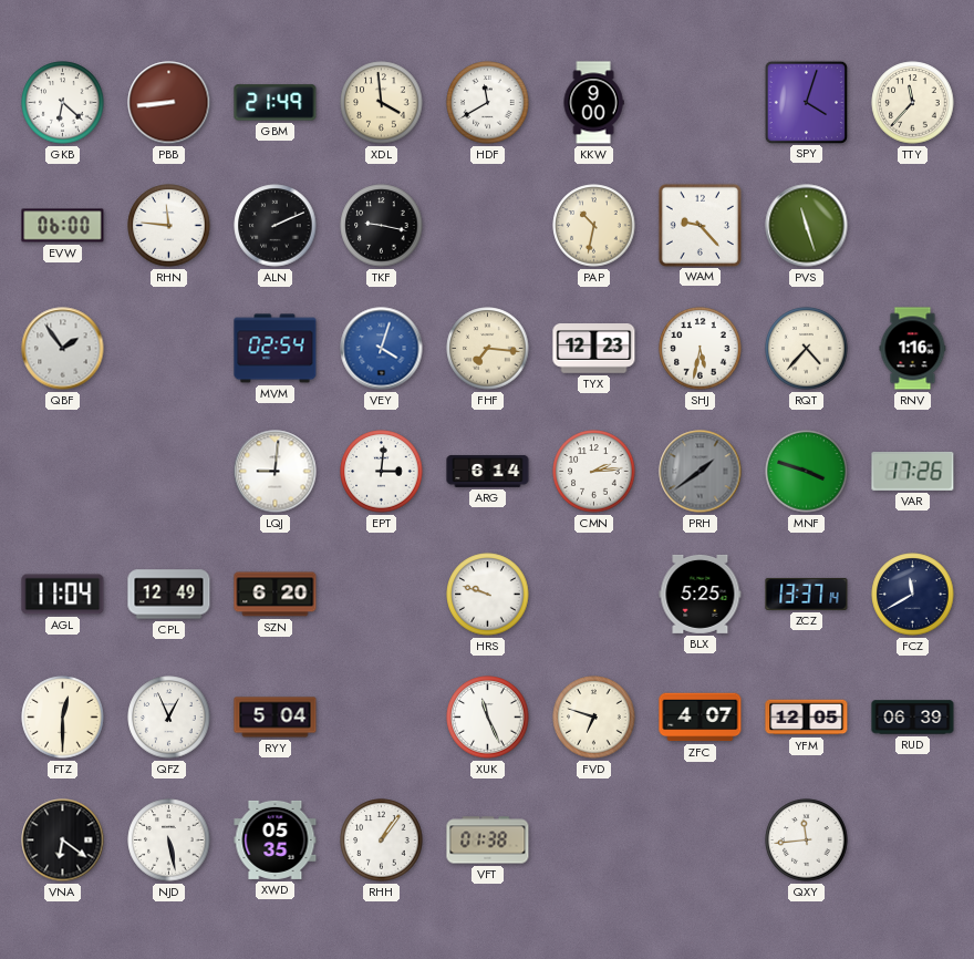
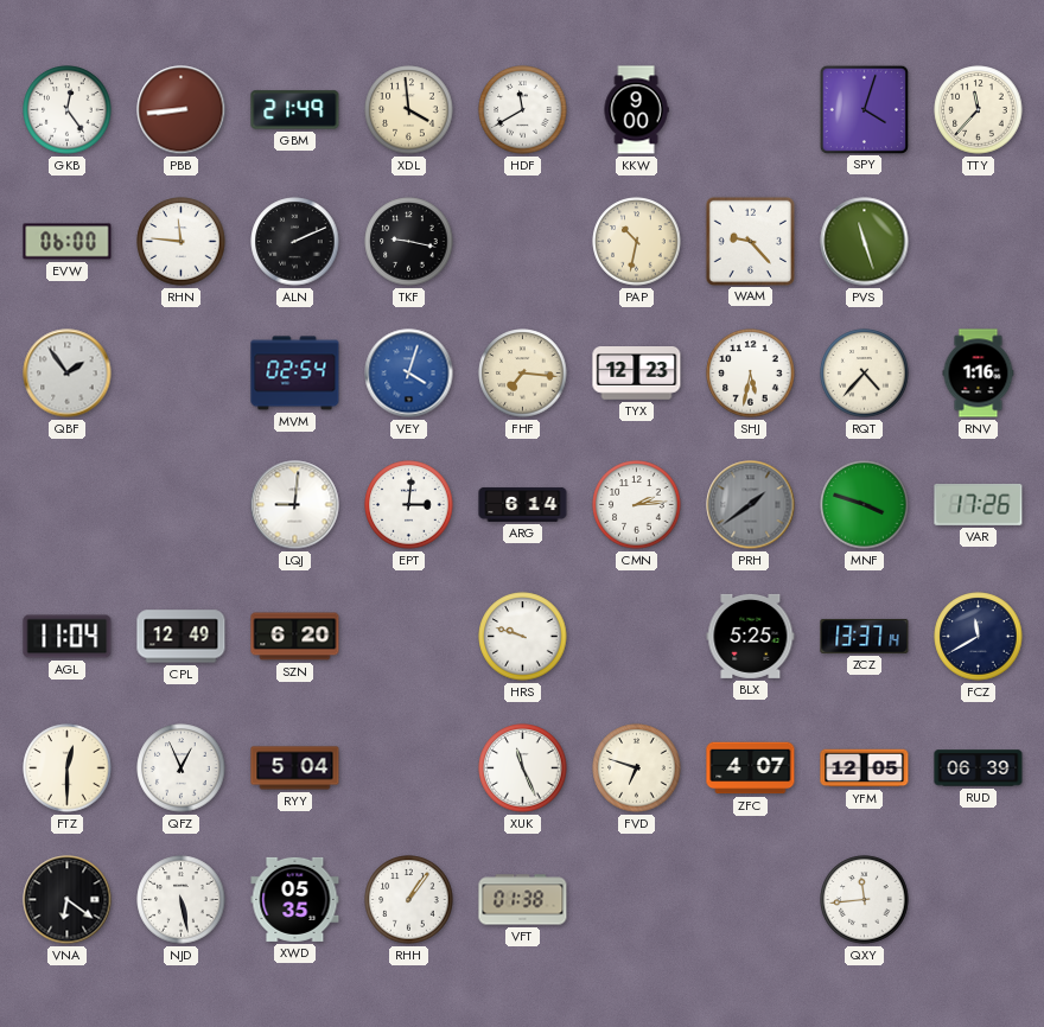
GKB: 6:22 -> 12:24
